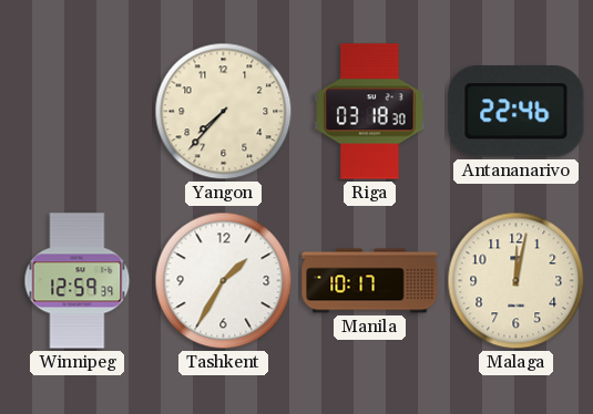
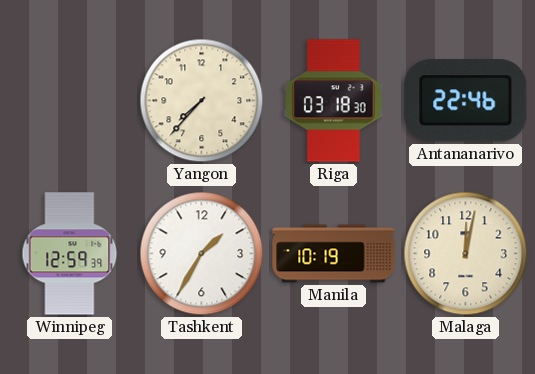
Manila: 10:17 -> 10:19
